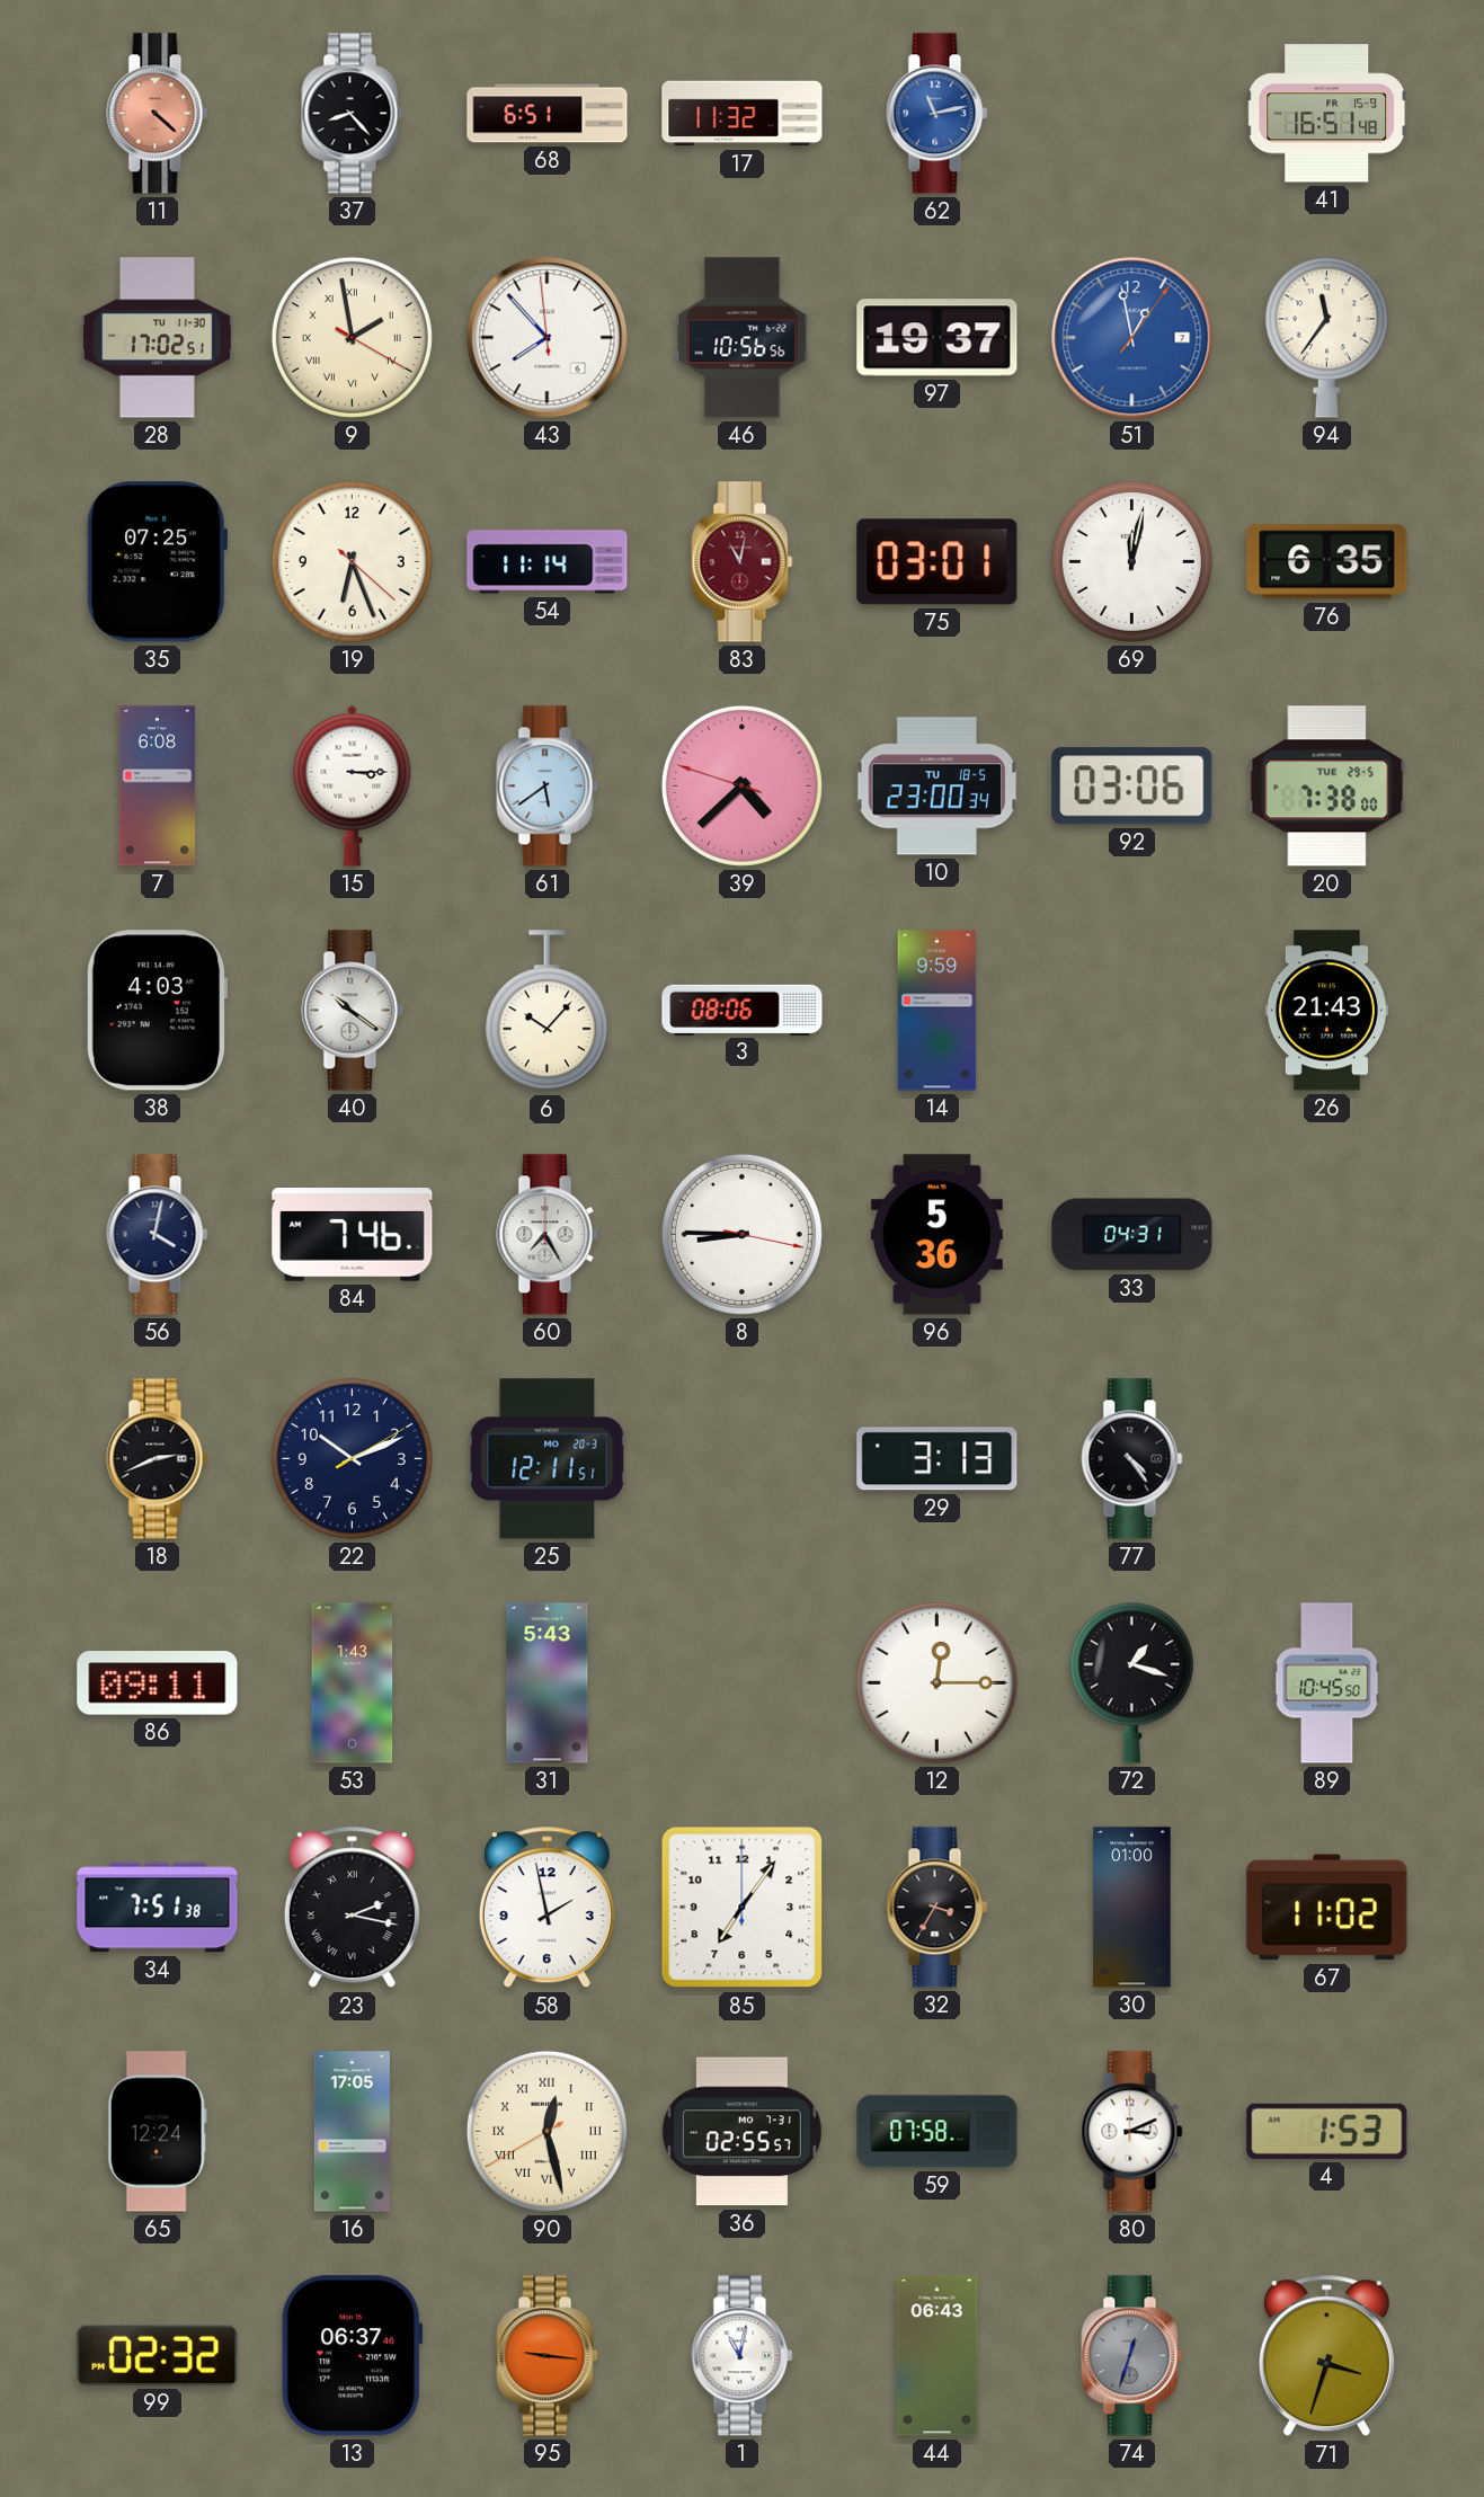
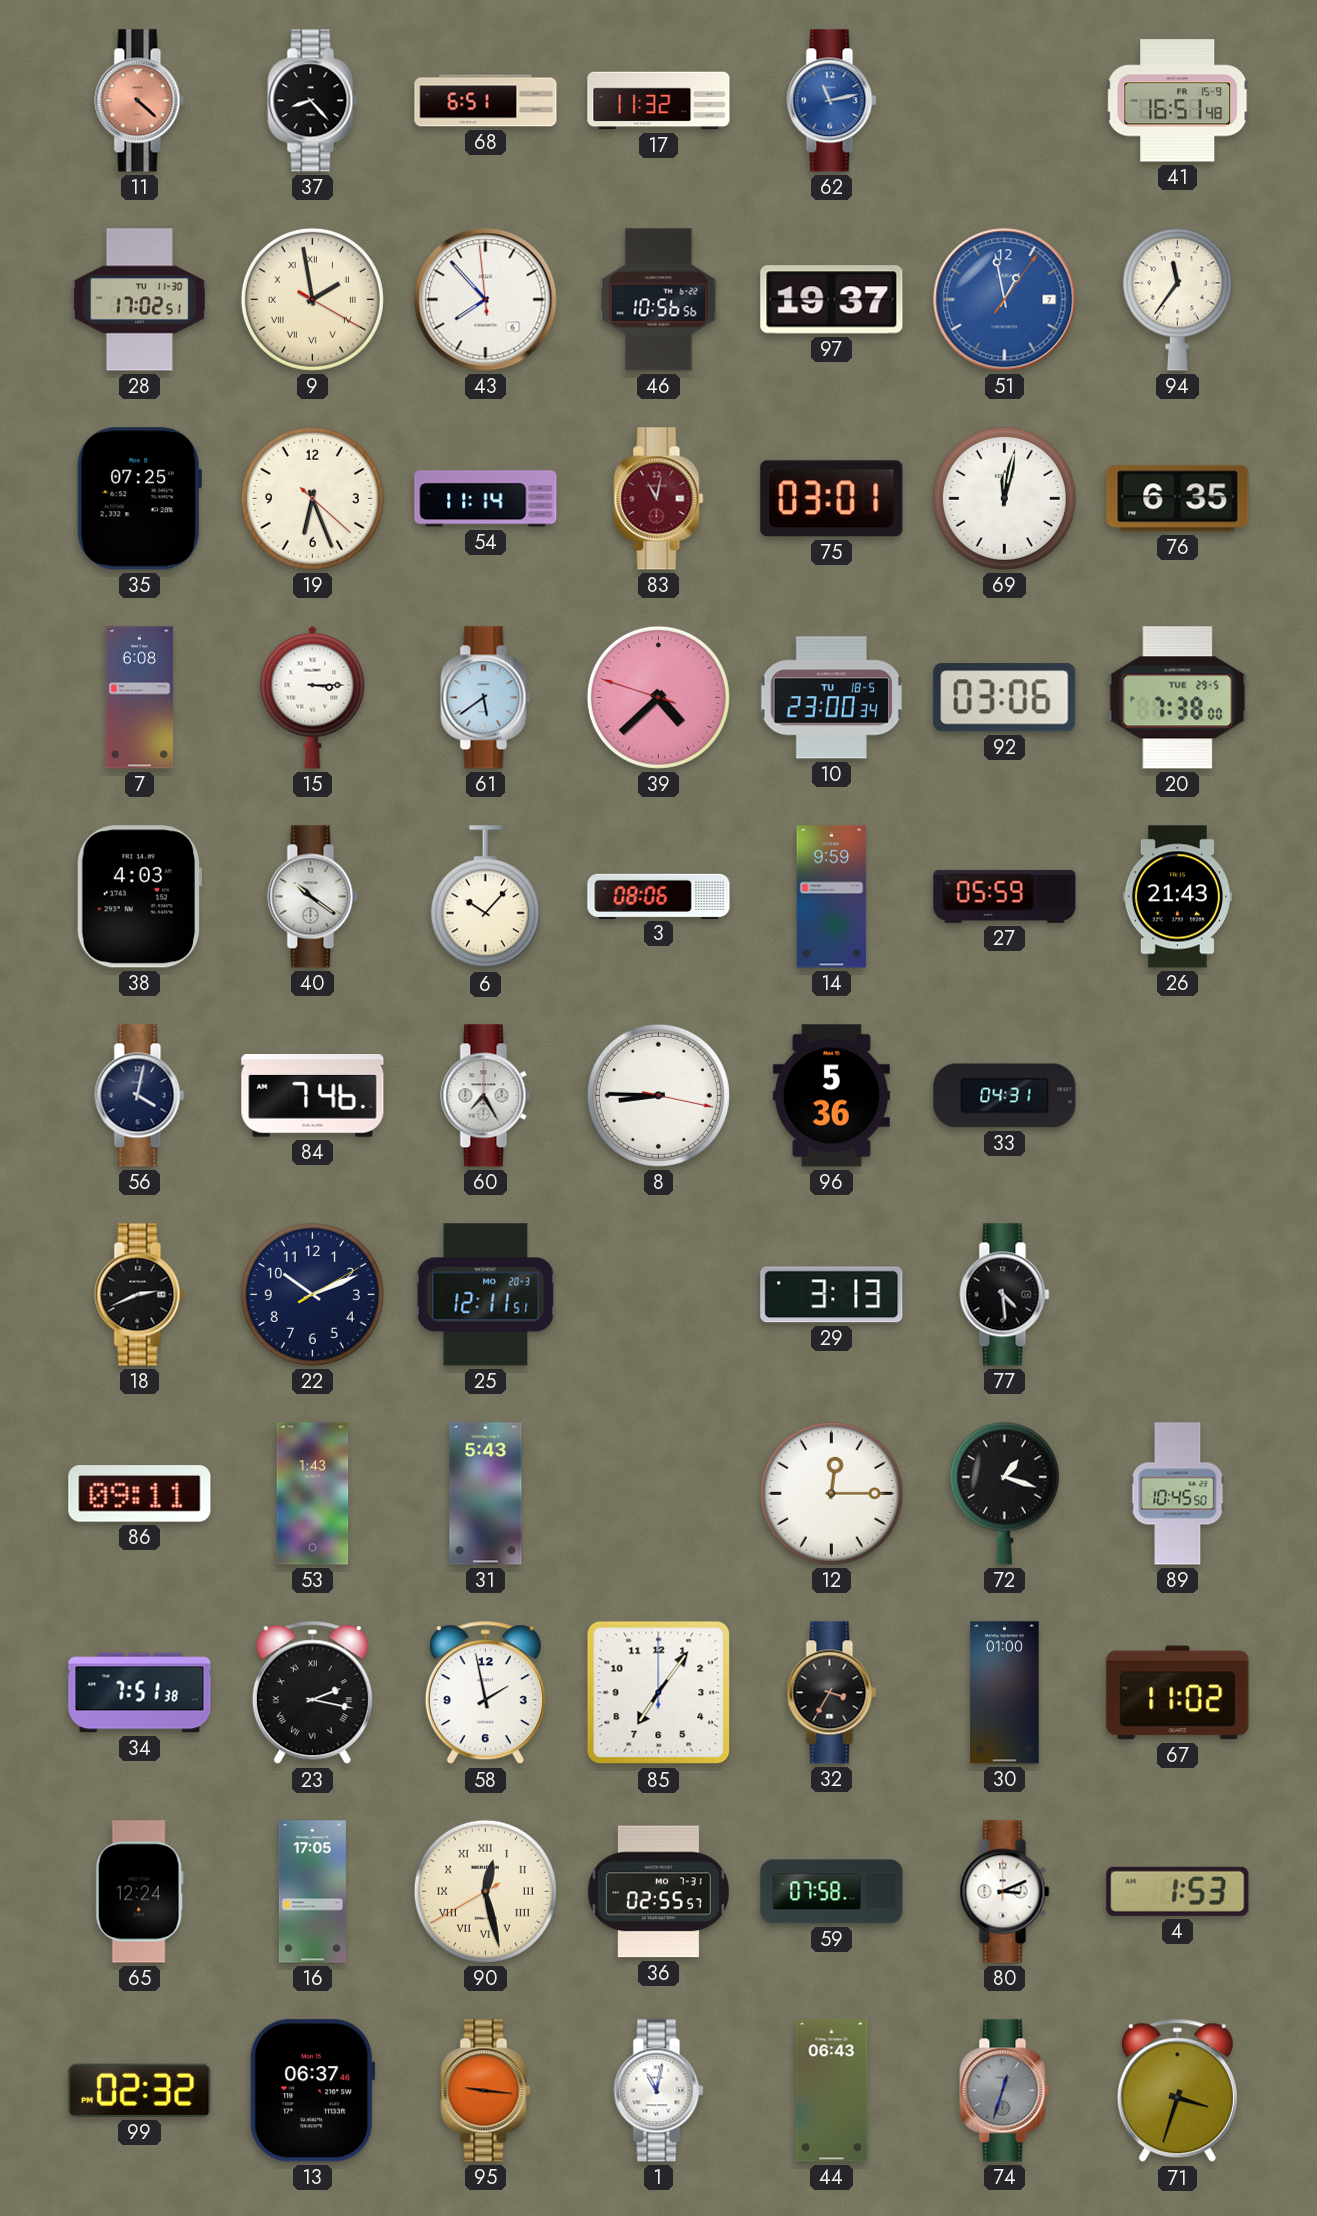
27: none -> 05:59
77: 4:24 -> 4:29
